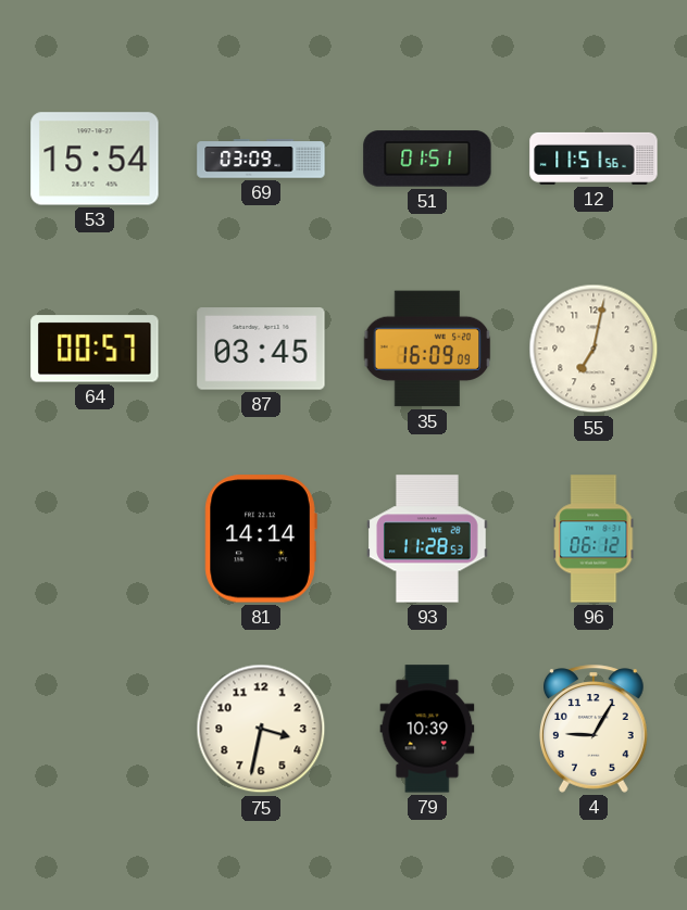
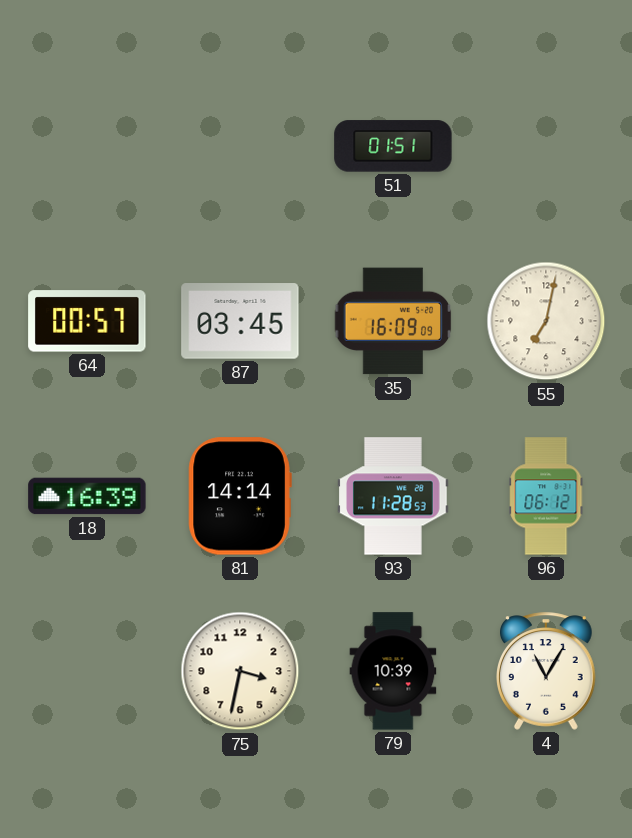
53: 15:54 -> none
69: 03:09 -> none
12: 11:51 -> none
18: none -> 16:39
4: 9:05 -> 11:05
